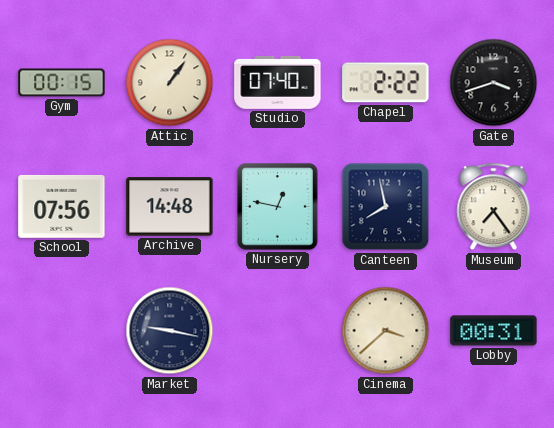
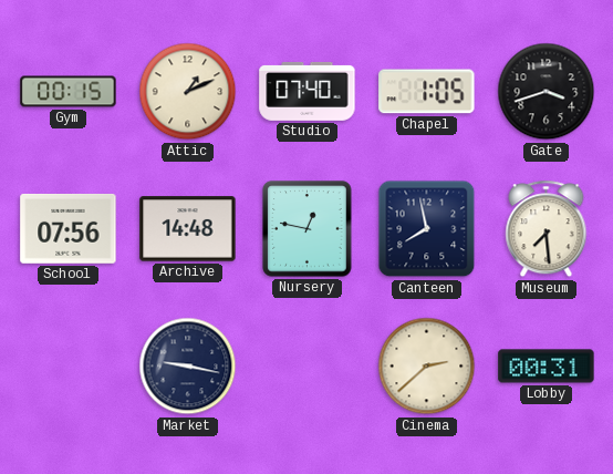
Attic: 1:06 -> 1:11
Chapel: 2:22 -> 1:05
Museum: 7:24 -> 7:29
Cinema: 3:38 -> 2:38
